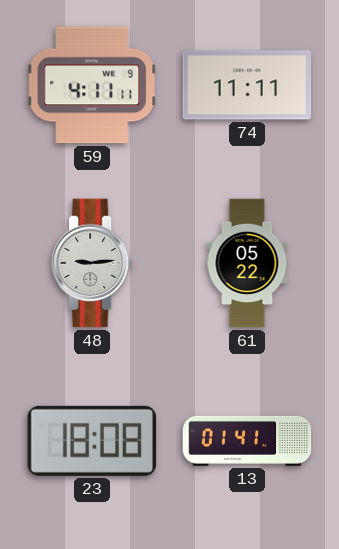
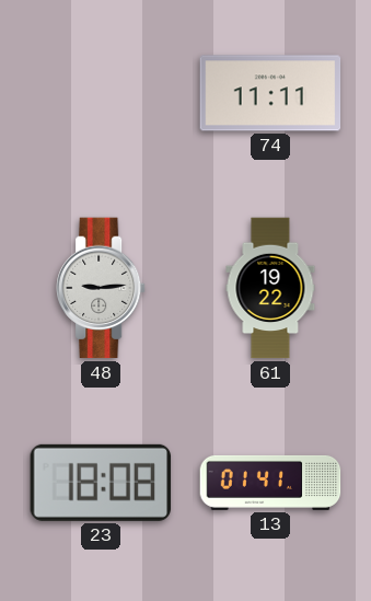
59: 4:11 -> none
61: 05:22 -> 19:22
